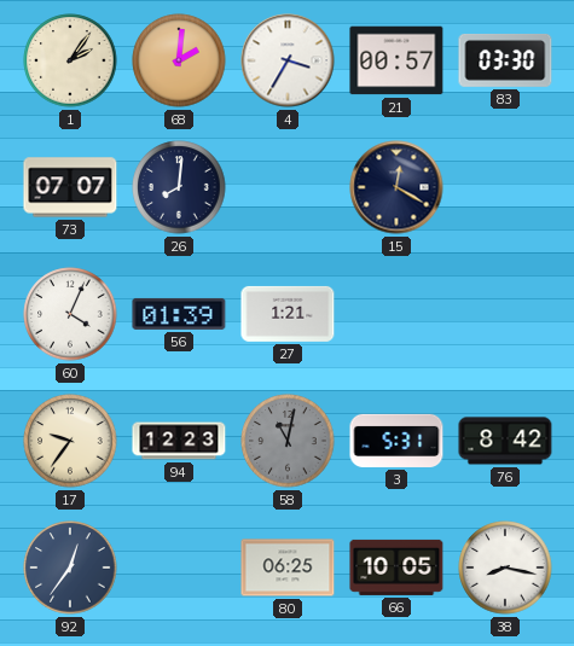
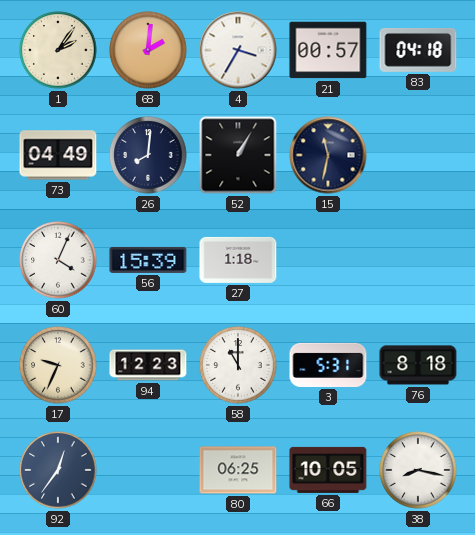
83: 03:30 -> 04:18
73: 07:07 -> 04:49
52: none -> 1:05
15: 12:20 -> 11:32
56: 01:39 -> 15:39
27: 1:21 -> 1:18
17: 9:36 -> 9:34
58: 11:02 -> 11:00
58 dial: grey -> white
76: 8:42 -> 8:18
